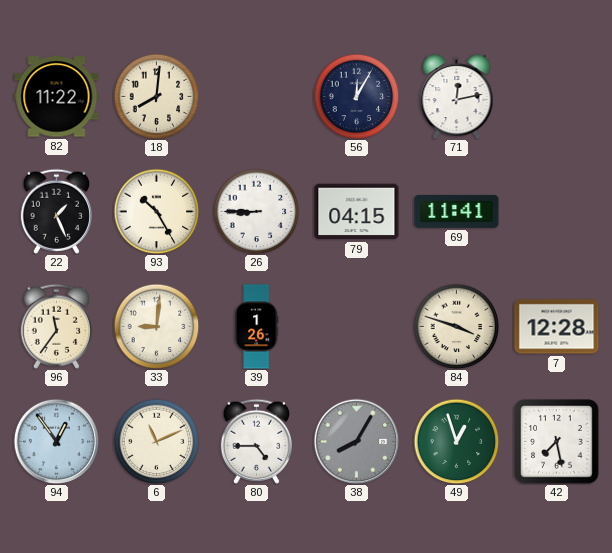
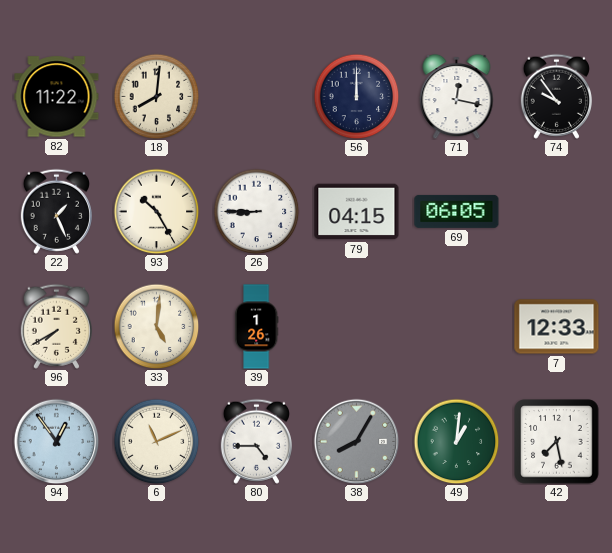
56: 12:05 -> 12:00
71: 12:13 -> 12:17
74: none -> 9:54
69: 11:41 -> 06:05
96: 11:36 -> 7:40
33: 9:01 -> 5:01
84: 3:48 -> none
7: 12:28 -> 12:33
49: 12:57 -> 1:01
